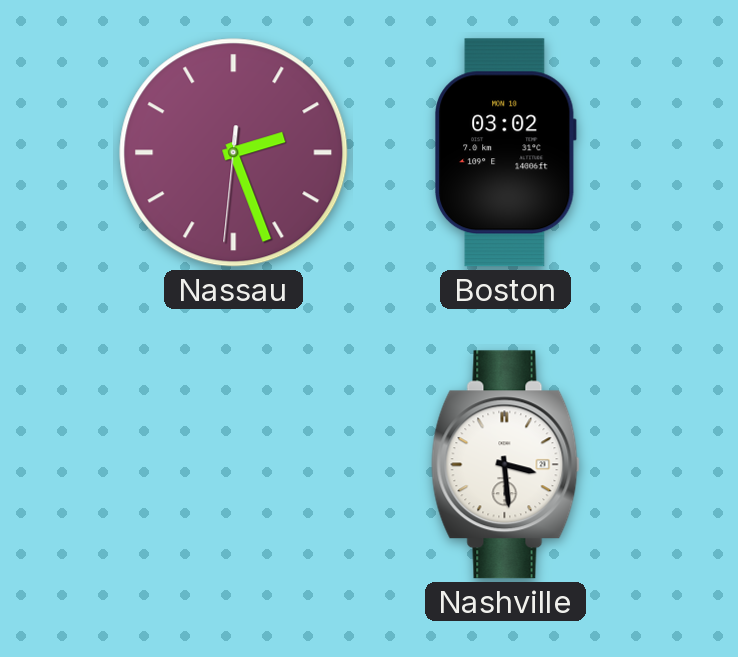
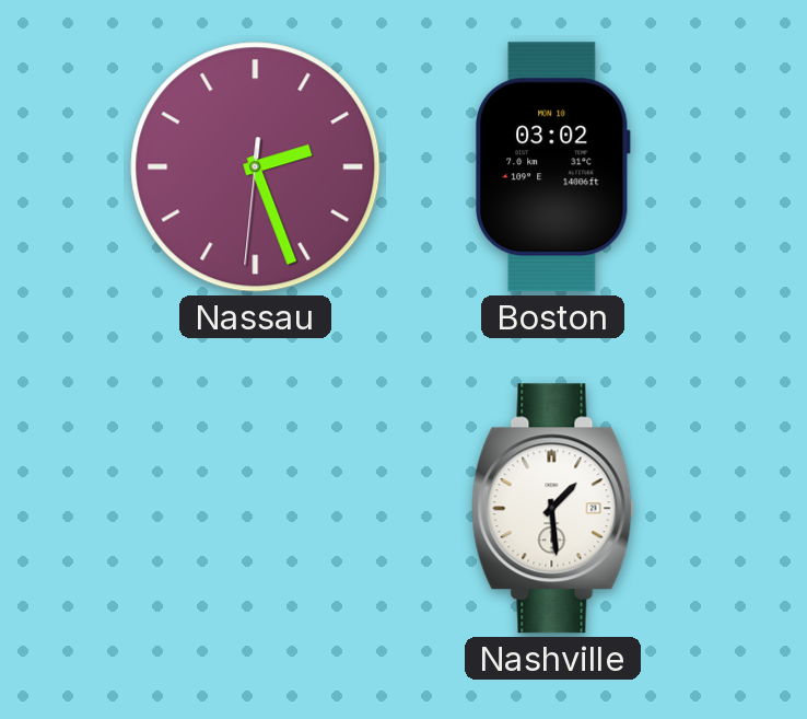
Nashville: 3:29 -> 1:29
